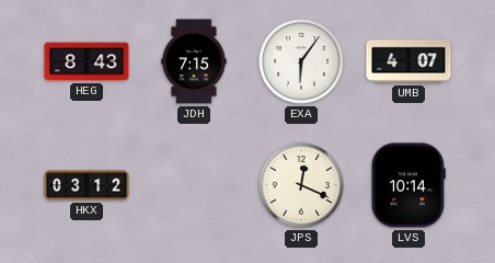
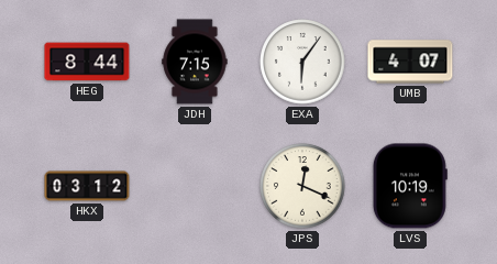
HEG: 8:43 -> 8:44
LVS: 10:14 -> 10:19
